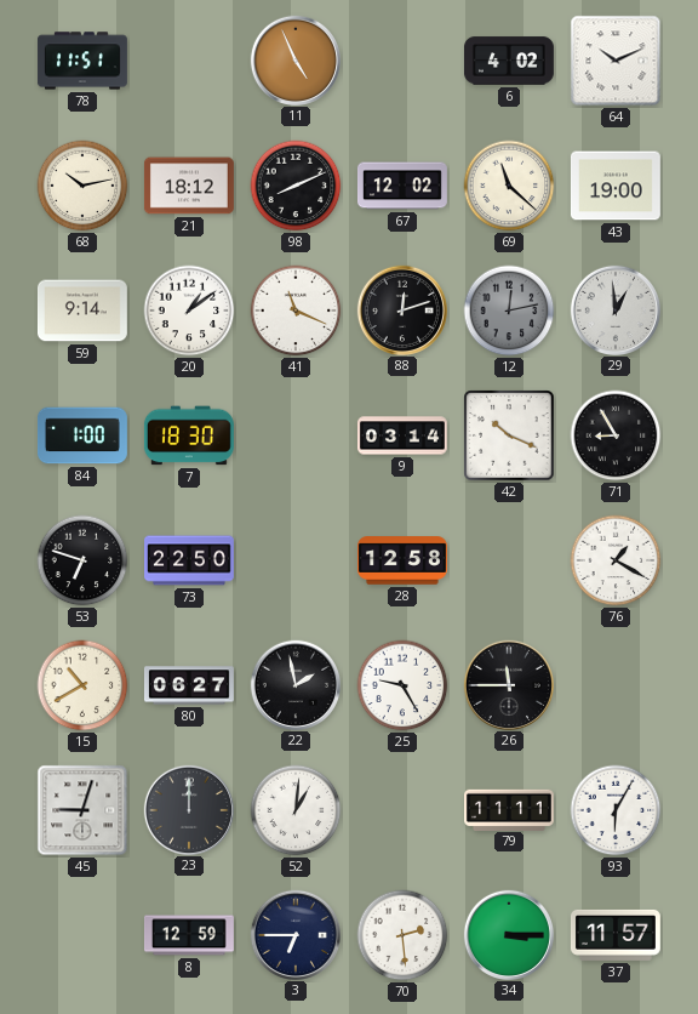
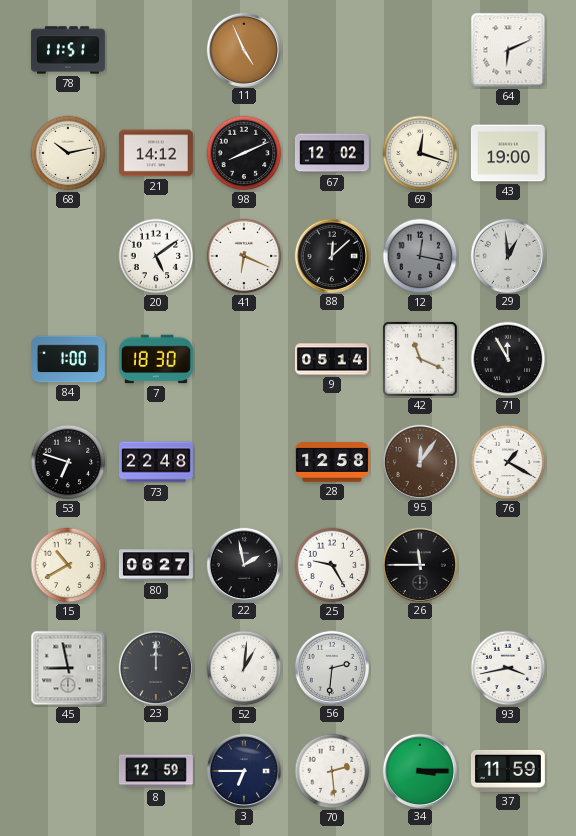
6: 4:02 -> none
64: 10:11 -> 6:11
21: 18:12 -> 14:12
69: 11:22 -> 12:18
59: 9:14 -> none
20: 1:09 -> 5:09
41: 11:19 -> 6:19
88: 12:12 -> 12:08
12: 12:13 -> 12:17
9: 03:14 -> 05:14
42: 10:19 -> 11:19
71: 8:55 -> 11:55
73: 22:50 -> 22:48
95: none -> 12:06
45: 9:03 -> 8:58
56: none -> 2:31
79: 11:11 -> none
93: 6:05 -> 3:43
37: 11:57 -> 11:59
